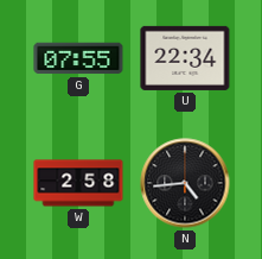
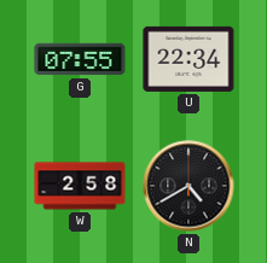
N: 4:44 -> 4:40
